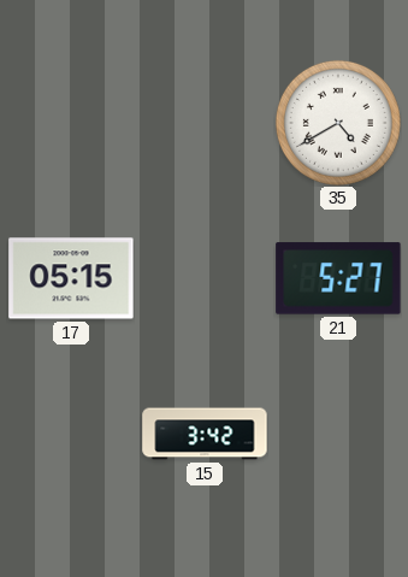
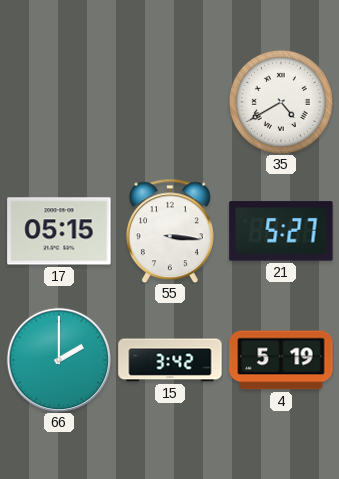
55: none -> 3:16
66: none -> 2:00
4: none -> 5:19
